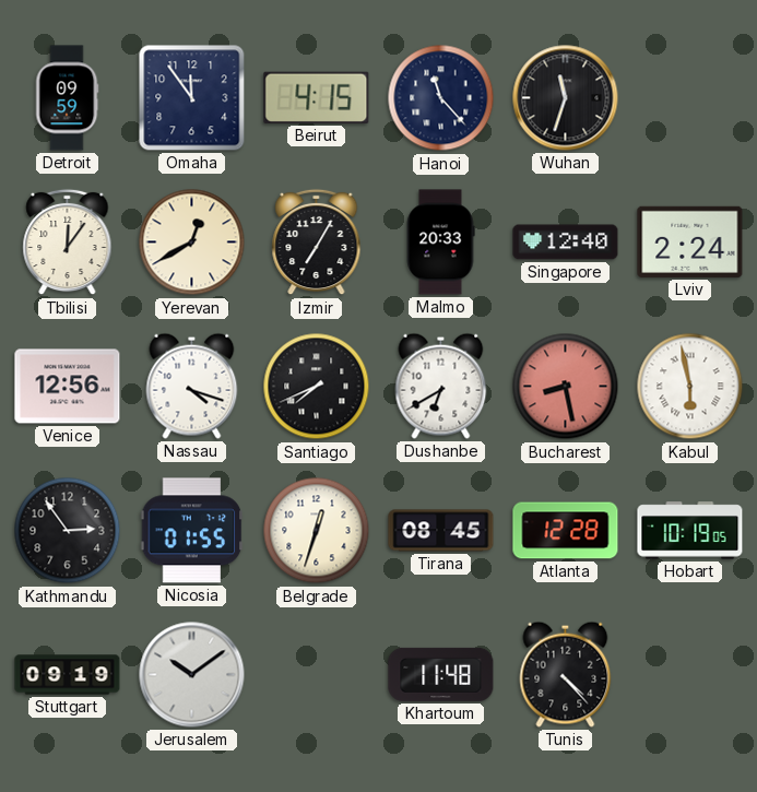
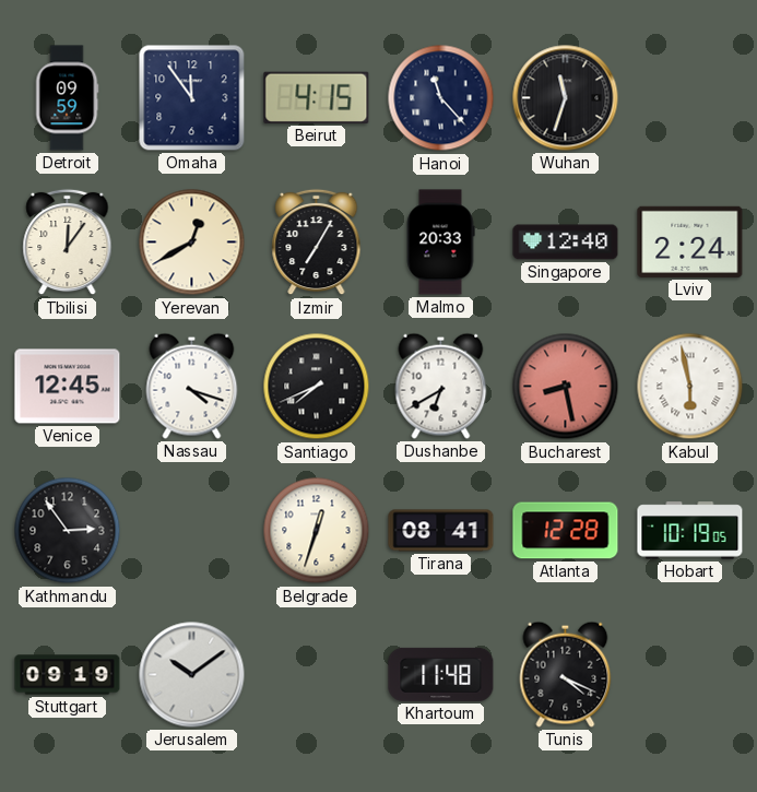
Venice: 12:56 -> 12:45
Nicosia: 01:55 -> none
Tirana: 08:45 -> 08:41
Tunis: 4:23 -> 4:19
